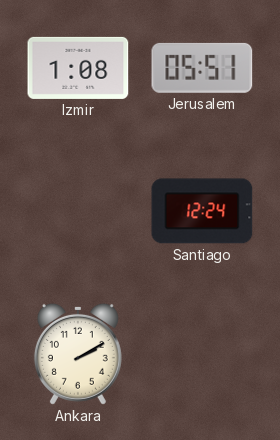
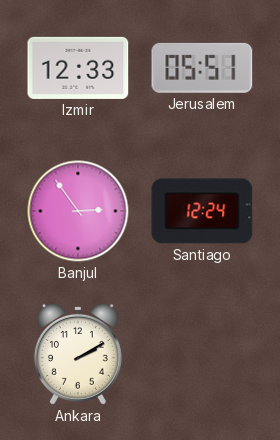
Izmir: 1:08 -> 12:33
Banjul: none -> 2:54
